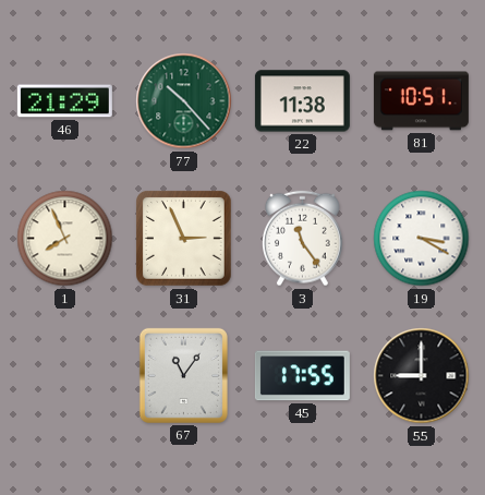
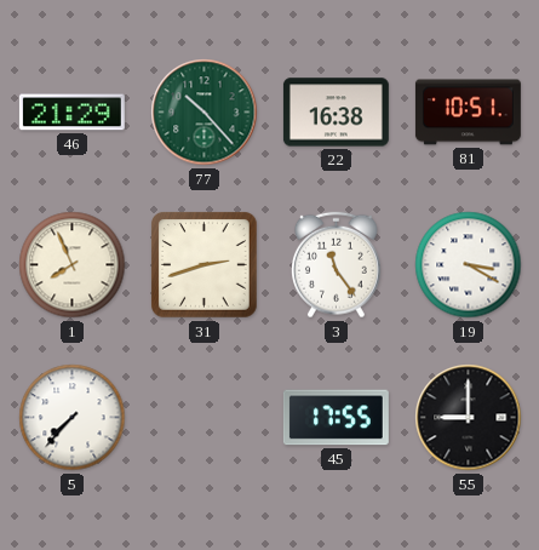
22: 11:38 -> 16:38
31: 2:56 -> 2:42
5: none -> 7:37
67: 11:06 -> none
